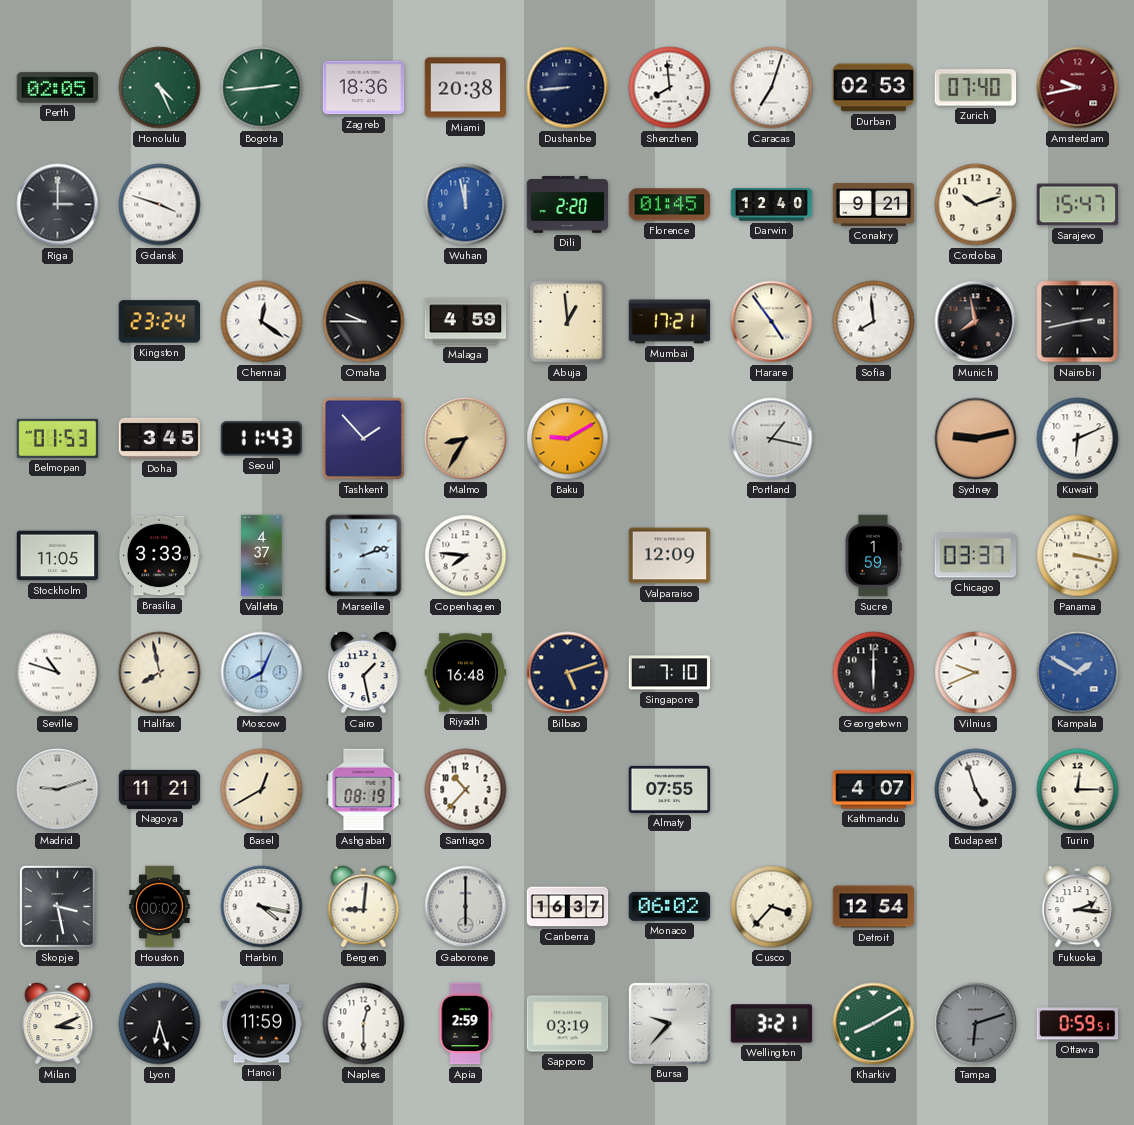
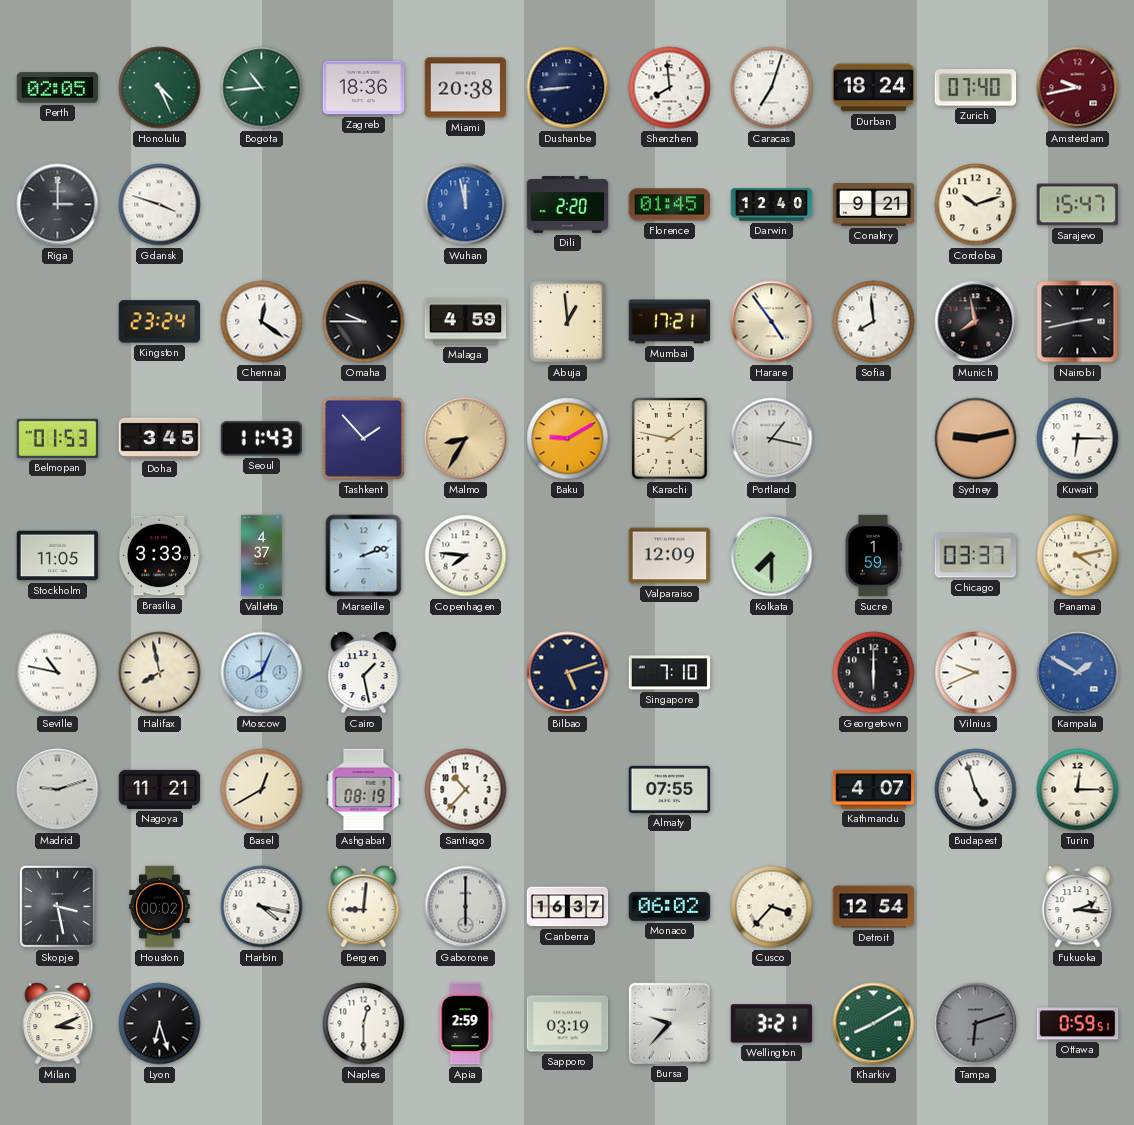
Bogota: 2:44 -> 10:44
Durban: 02:53 -> 18:24
Karachi: none -> 1:47
Kuwait: 6:11 -> 6:15
Kolkata: none -> 7:30
Panama: 3:17 -> 4:13
Seville: 10:48 -> 10:47
Riyadh: 16:48 -> none
Hanoi: 11:59 -> none
